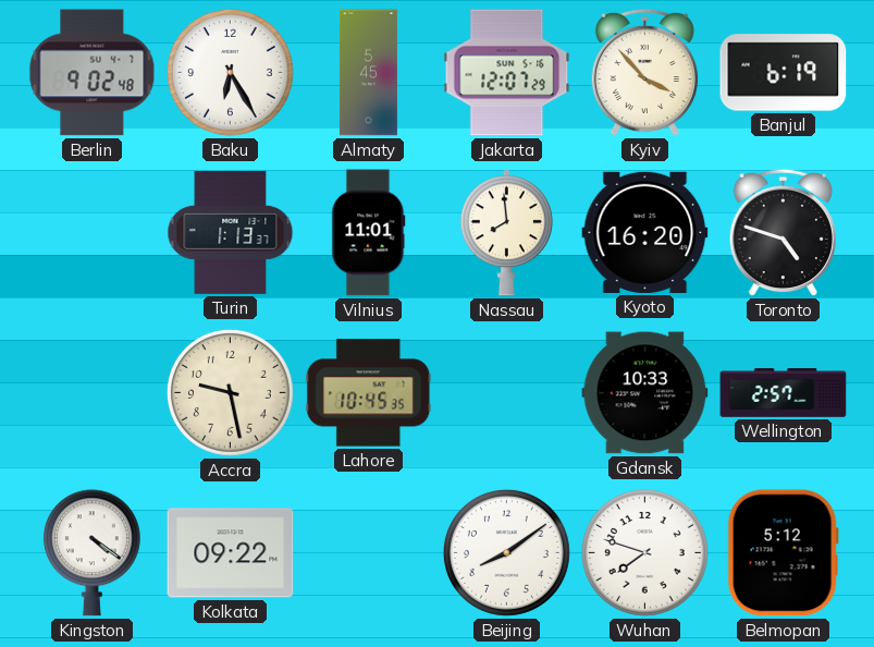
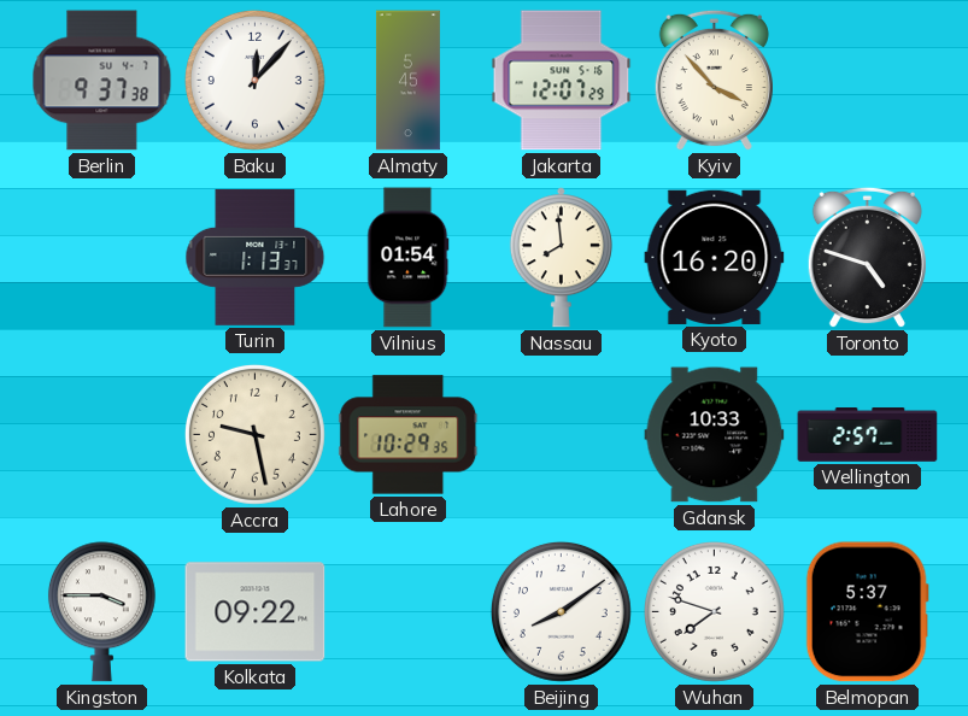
Berlin: 9:02 -> 9:37
Baku: 6:25 -> 12:07
Banjul: 6:19 -> none
Vilnius: 11:01 -> 01:54
Lahore: 10:45 -> 10:29
Kingston: 4:21 -> 3:45
Belmopan: 5:12 -> 5:37
